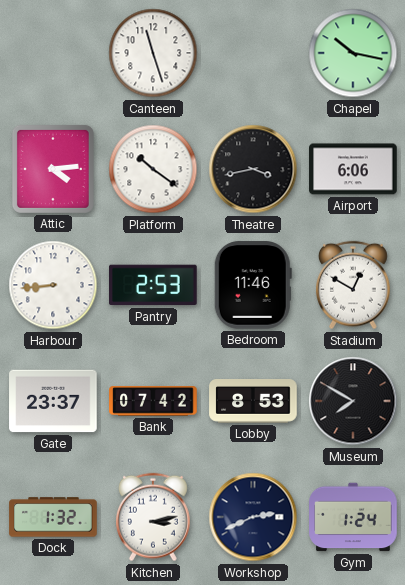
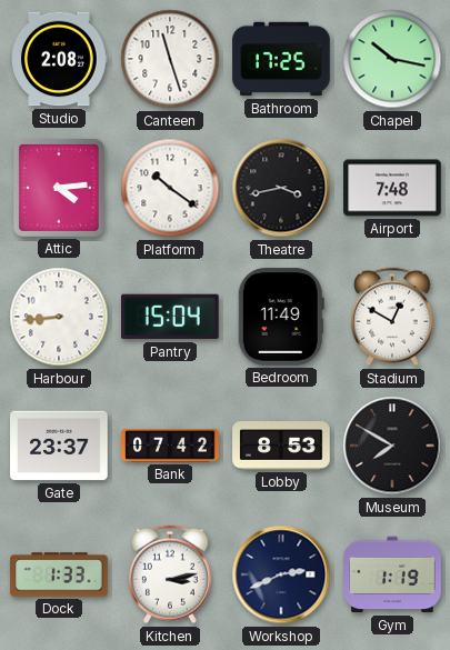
Studio: none -> 2:08
Bathroom: none -> 17:25
Airport: 6:06 -> 7:48
Pantry: 2:53 -> 15:04
Bedroom: 11:46 -> 11:49
Dock: 1:32 -> 1:33
Gym: 1:24 -> 1:19
